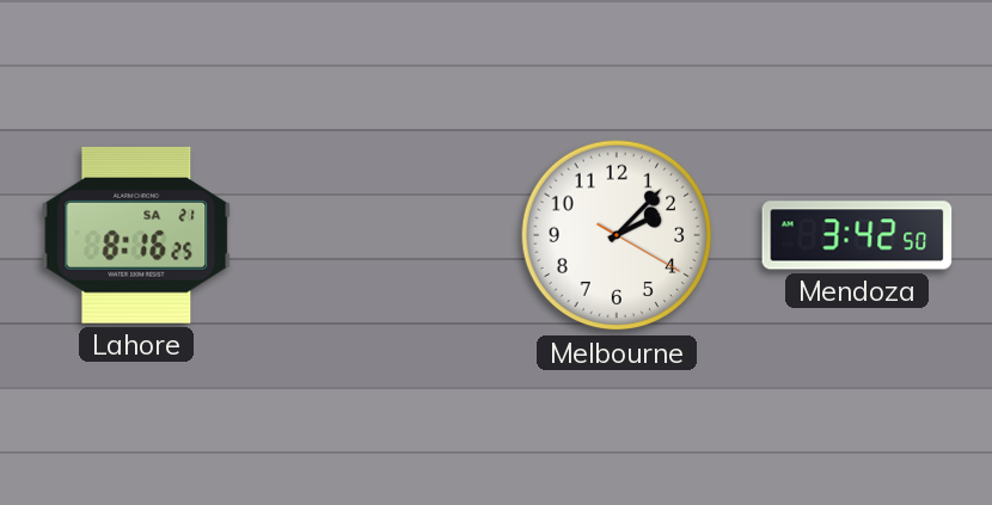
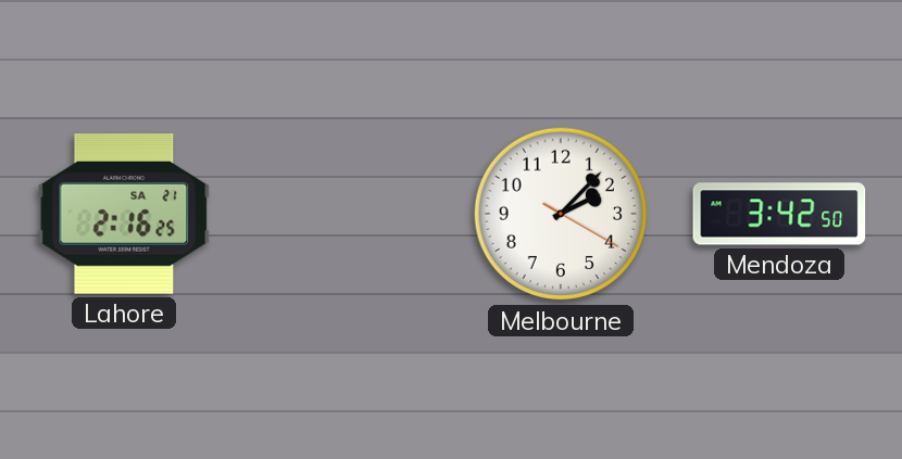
Lahore: 8:16 -> 2:16
